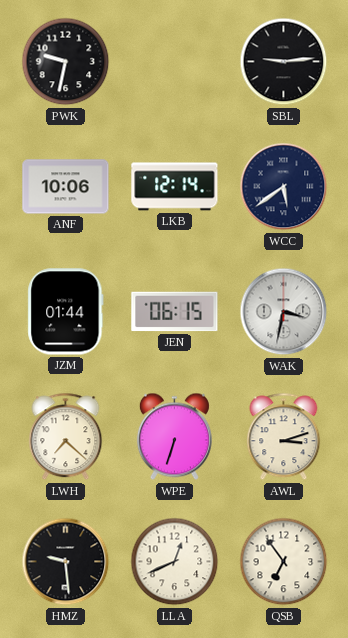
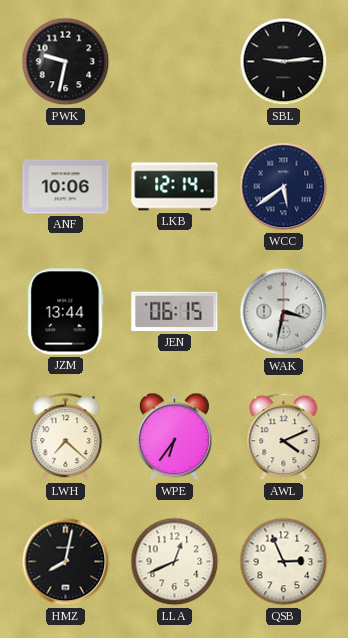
JZM: 01:44 -> 13:44
WPE: 6:33 -> 6:36
AWL: 3:12 -> 4:11
HMZ: 9:29 -> 8:02
QSB: 6:54 -> 2:56
